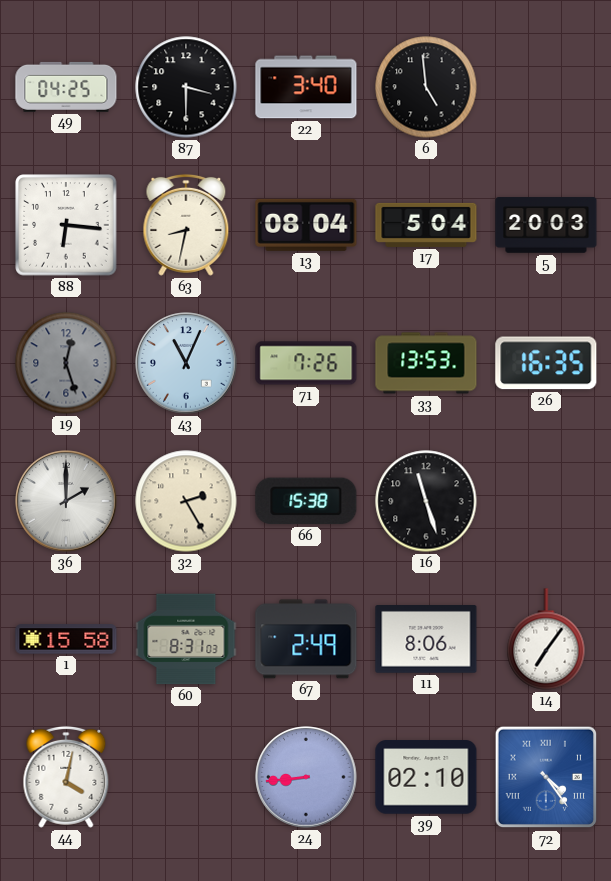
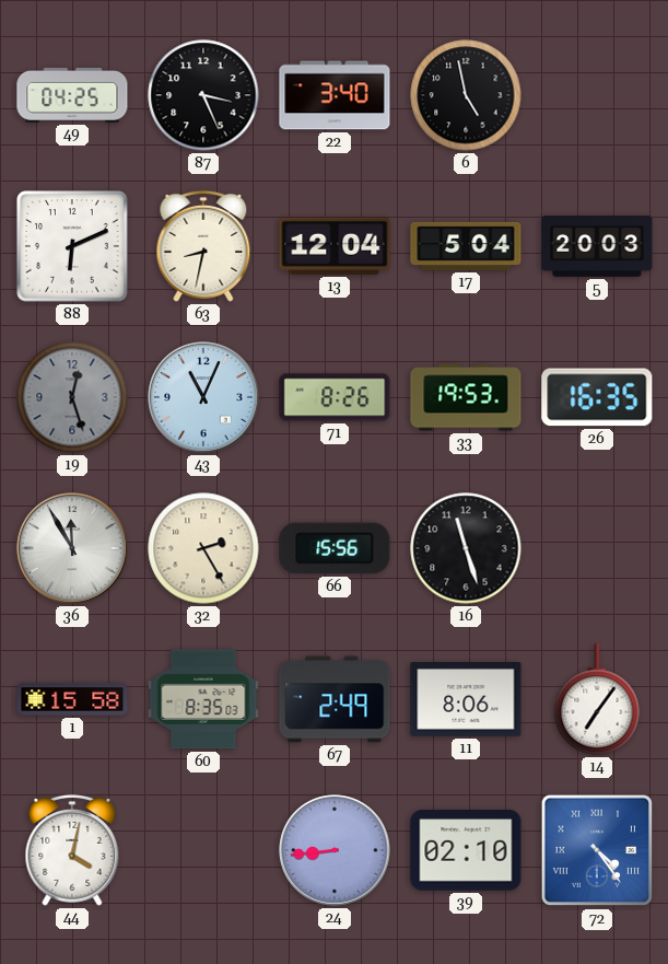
87: 3:30 -> 3:26
6: 4:59 -> 4:58
88: 6:16 -> 6:11
13: 08:04 -> 12:04
71: 7:26 -> 8:26
33: 13:53 -> 19:53
36: 2:00 -> 11:55
66: 15:38 -> 15:56
60: 8:31 -> 8:35
